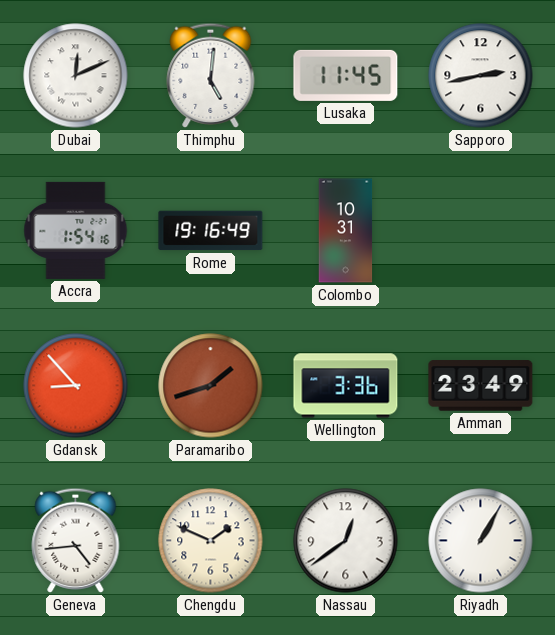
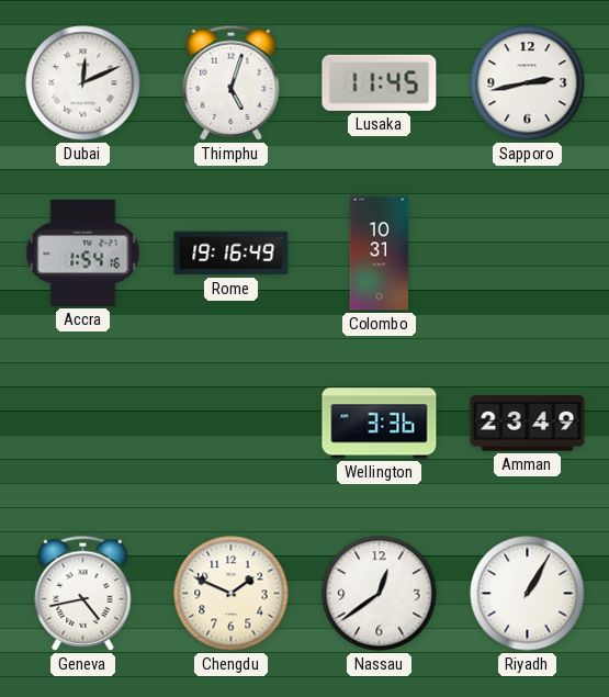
Thimphu: 5:01 -> 5:03
Gdansk: 8:53 -> none
Paramaribo: 1:42 -> none
Geneva: 4:44 -> 4:43
